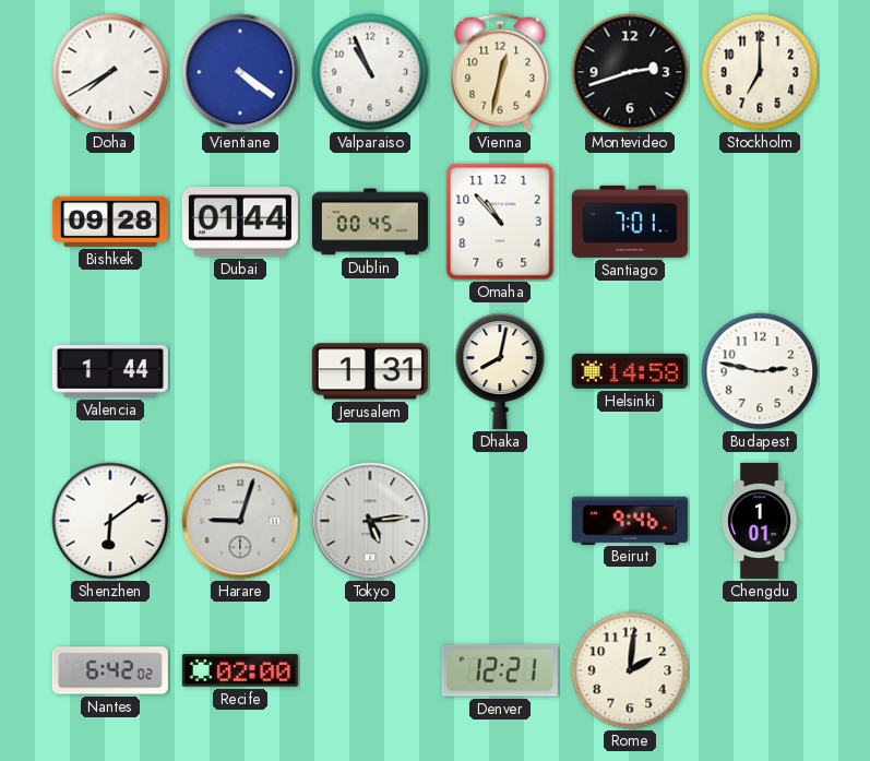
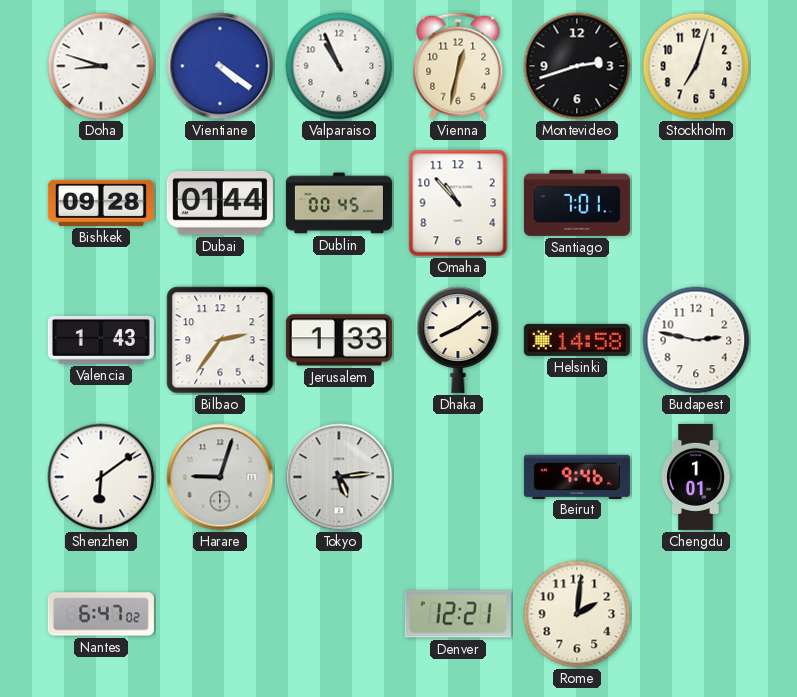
Doha: 7:40 -> 8:48
Stockholm: 7:00 -> 7:03
Valencia: 1:44 -> 1:43
Bilbao: none -> 2:36
Jerusalem: 1:31 -> 1:33
Dhaka: 8:02 -> 8:09
Nantes: 6:42 -> 6:47
Recife: 02:00 -> none
